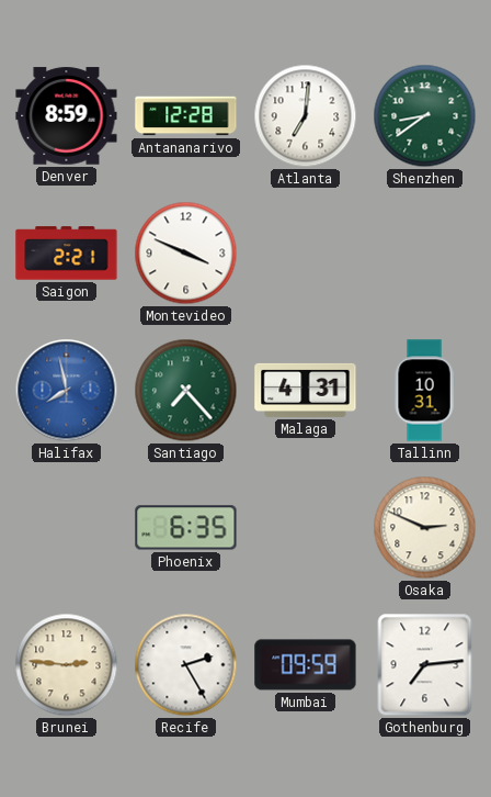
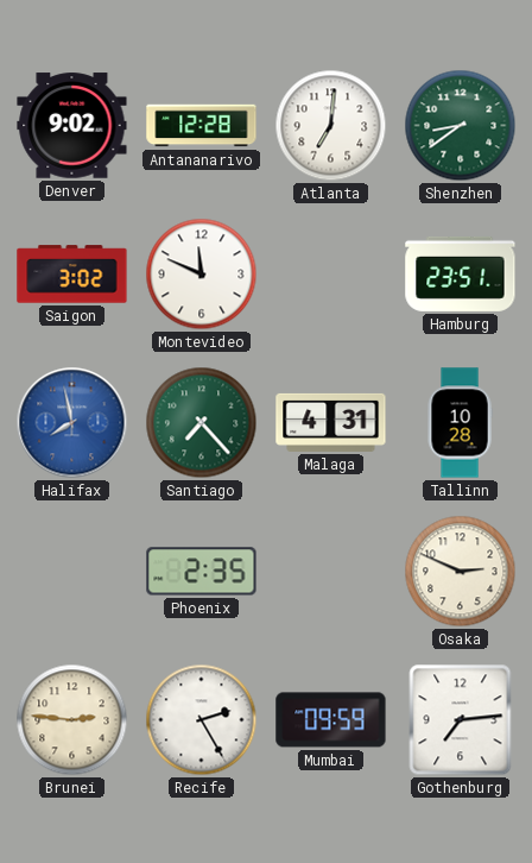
Denver: 8:59 -> 9:02
Saigon: 2:21 -> 3:02
Montevideo: 3:49 -> 11:49
Hamburg: none -> 23:51
Tallinn: 10:31 -> 10:28
Phoenix: 6:35 -> 2:35
